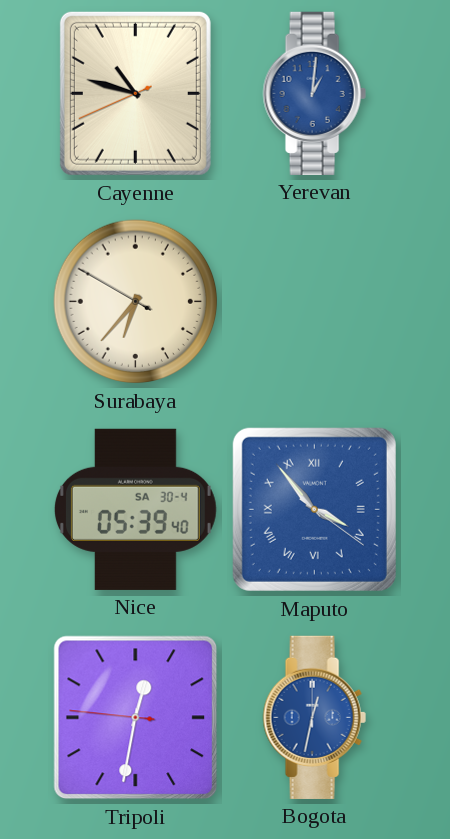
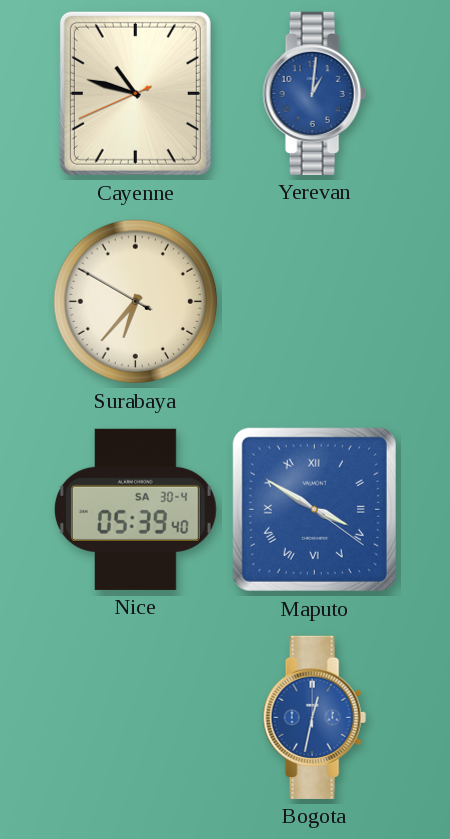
Maputo: 3:53 -> 3:50
Tripoli: 12:31 -> none
